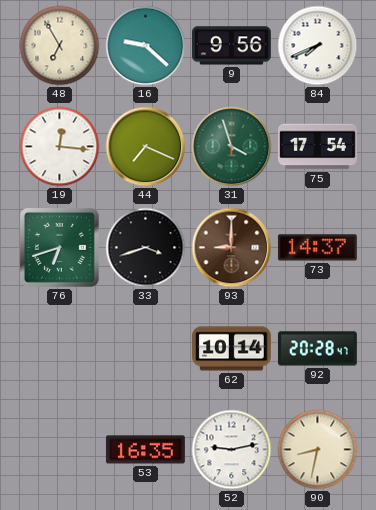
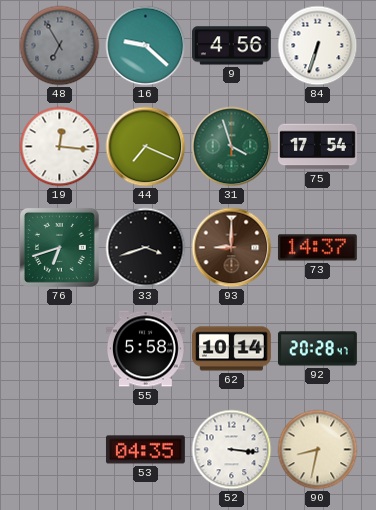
48 dial: cream -> grey
9: 9:56 -> 4:56
84: 7:41 -> 6:33
55: none -> 5:58
53: 16:35 -> 04:35
52: 9:13 -> 3:16
